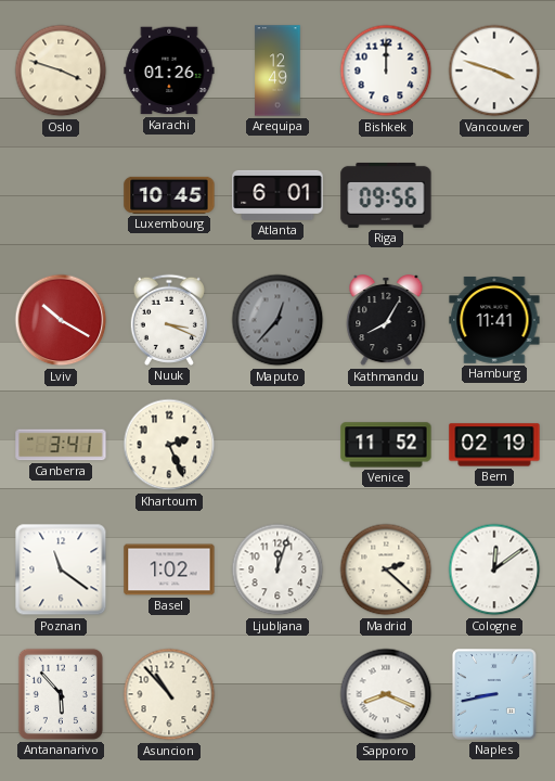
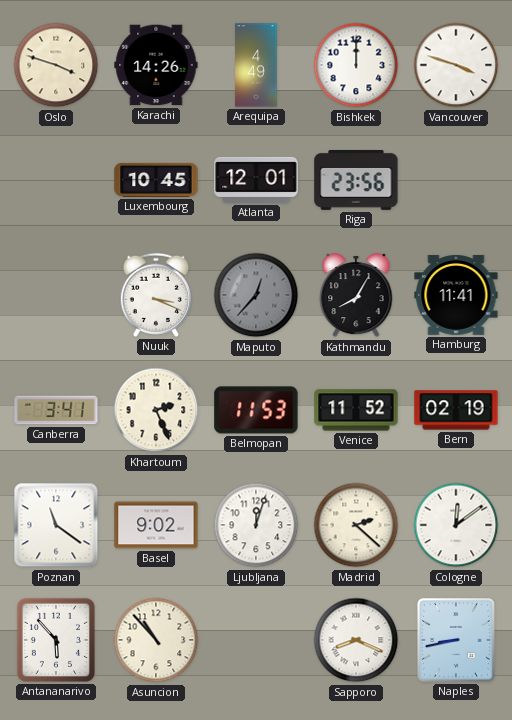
Karachi: 01:26 -> 14:26
Arequipa: 12:49 -> 4:49
Atlanta: 6:01 -> 12:01
Riga: 09:56 -> 23:56
Lviv: 10:20 -> none
Belmopan: none -> 11:53
Basel: 1:02 -> 9:02
